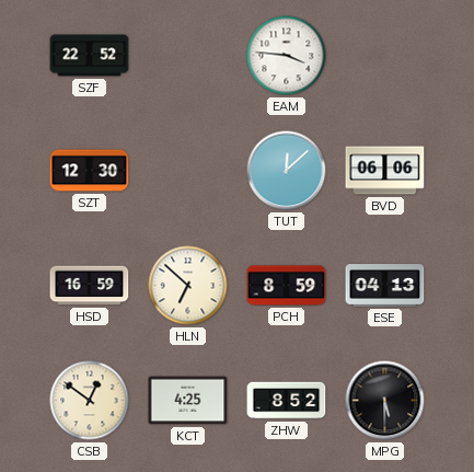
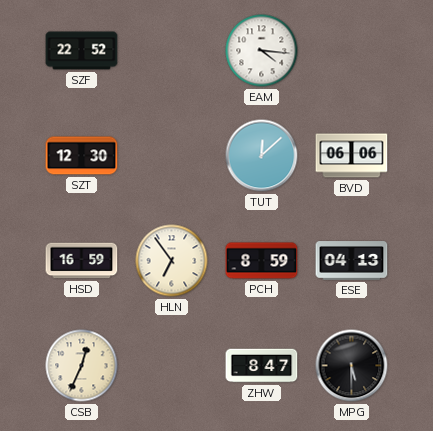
EAM: 3:46 -> 4:16
HLN: 6:52 -> 6:54
CSB: 12:51 -> 12:34
KCT: 4:25 -> none
ZHW: 8:52 -> 8:47
